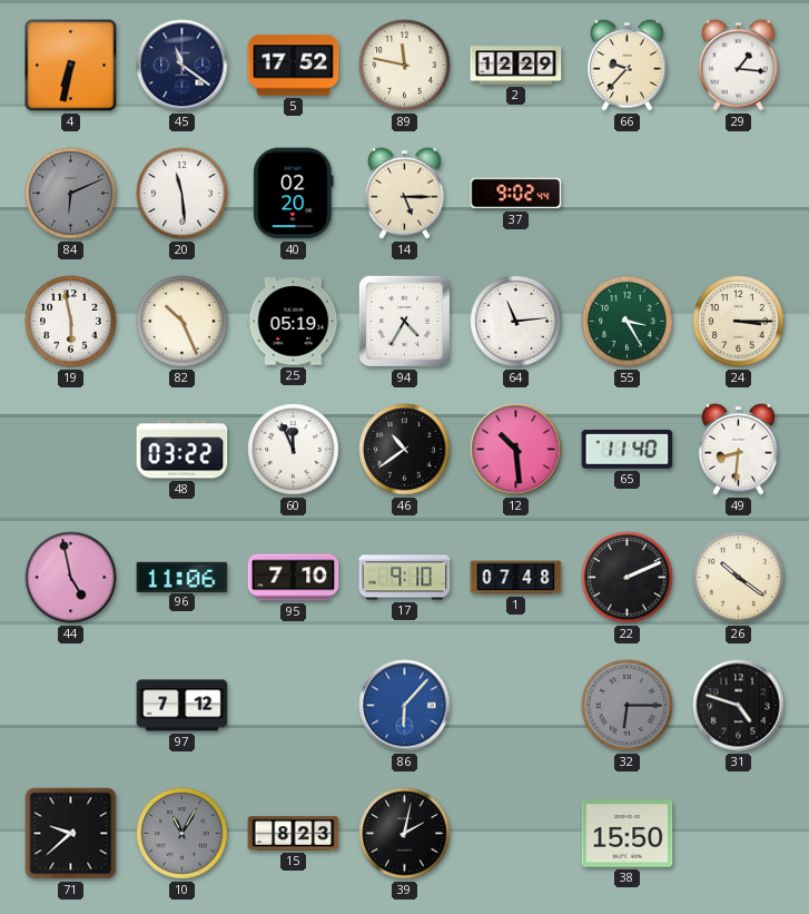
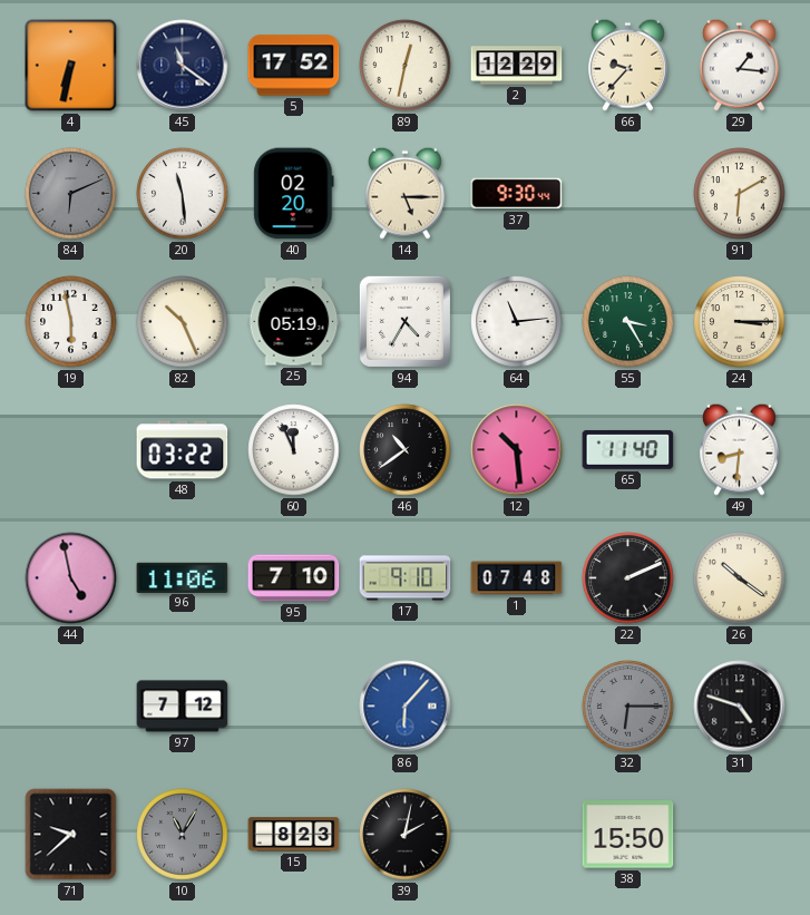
89: 11:47 -> 12:32
37: 9:02 -> 9:30
91: none -> 6:10
